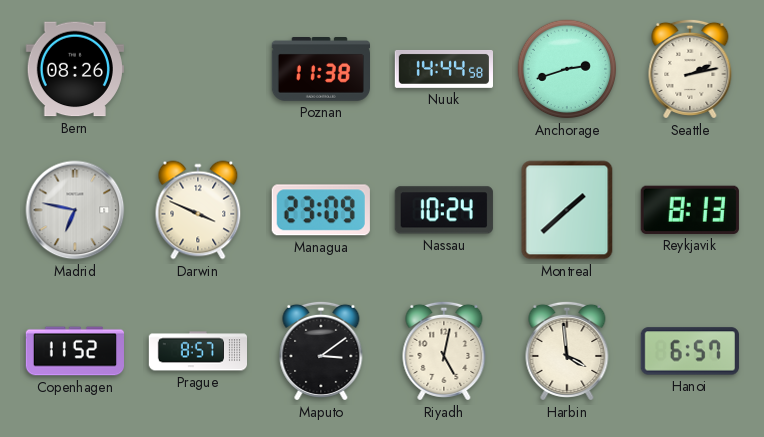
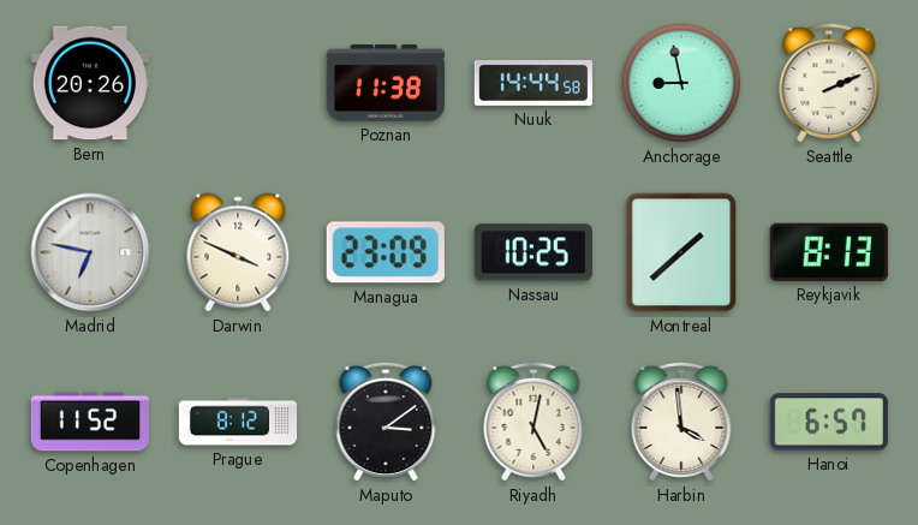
Bern: 08:26 -> 20:26
Anchorage: 2:42 -> 8:58
Seattle: 2:13 -> 2:11
Nassau: 10:24 -> 10:25
Prague: 8:57 -> 8:12
